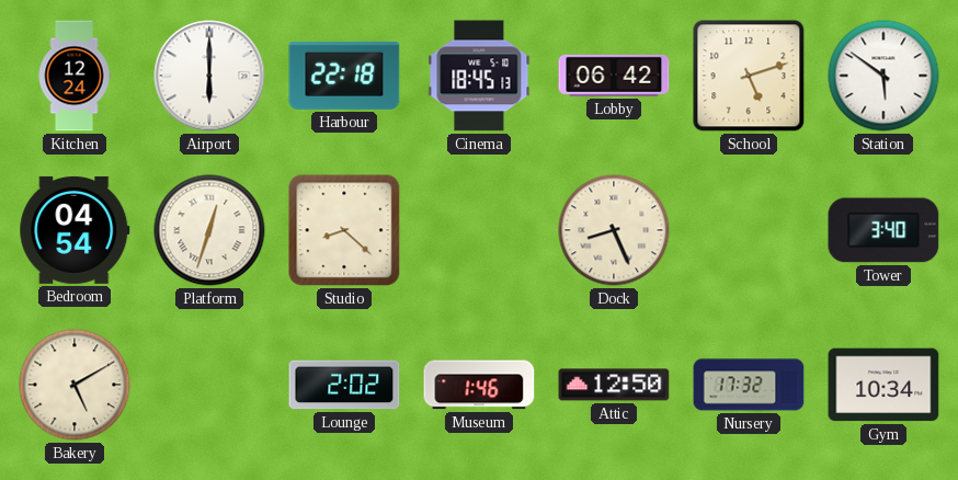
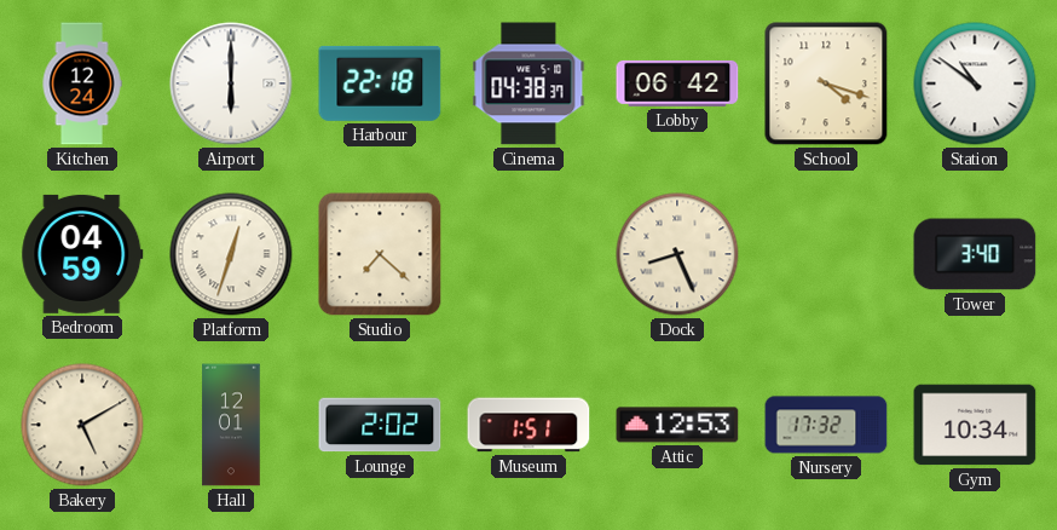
Cinema: 18:45 -> 04:38
School: 5:12 -> 4:18
Station: 5:51 -> 10:51
Bedroom: 04:54 -> 04:59
Studio: 8:22 -> 7:22
Hall: none -> 12:01
Museum: 1:46 -> 1:51
Attic: 12:50 -> 12:53
